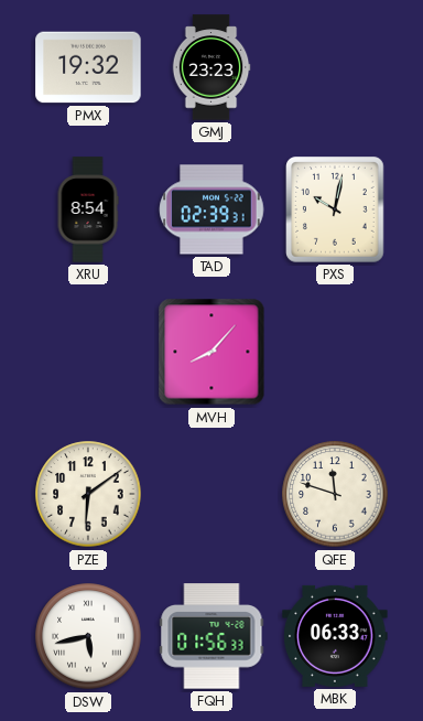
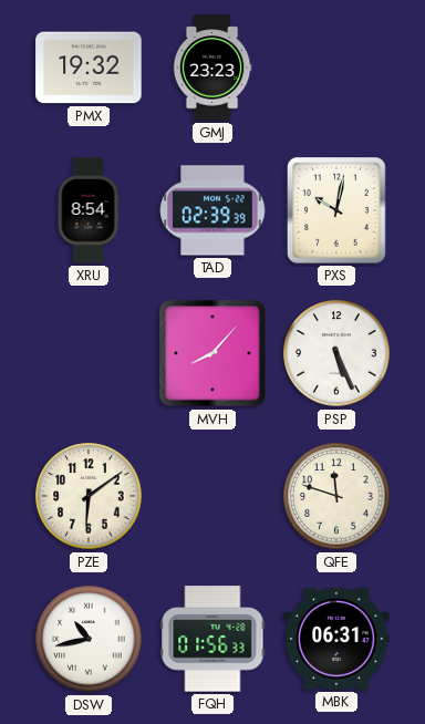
TAD: 02:39:31 -> 02:39:39
PSP: none -> 5:26
DSW: 5:43 -> 10:43
MBK: 06:33 -> 06:31
